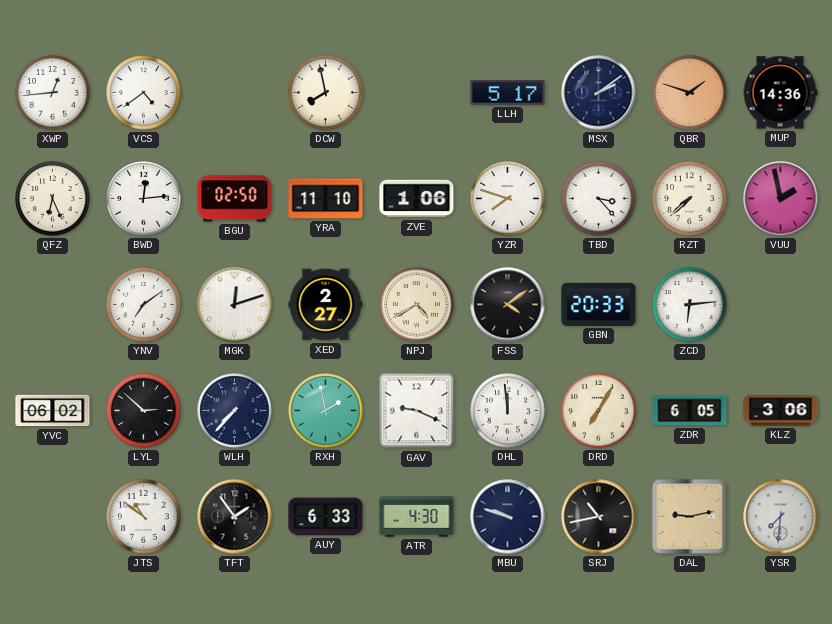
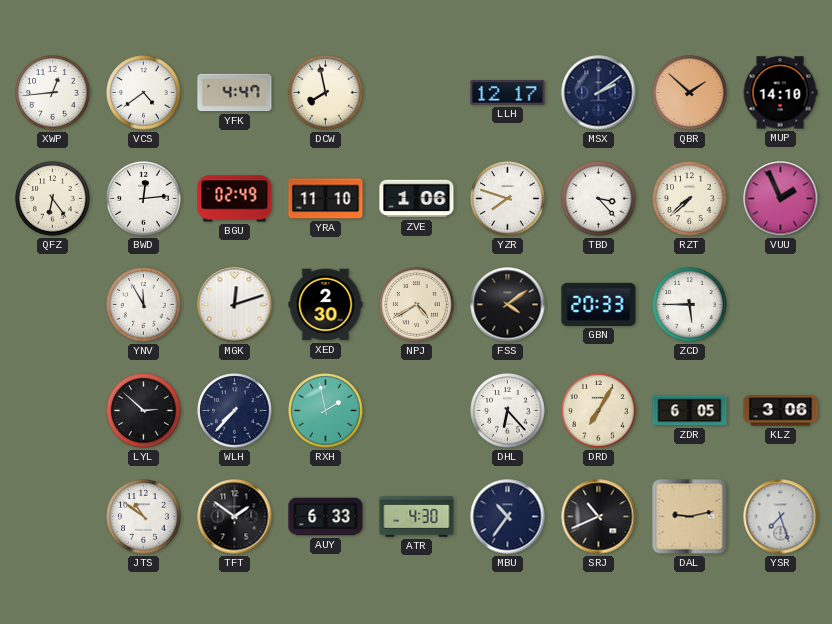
YFK: none -> 4:47
LLH: 5:17 -> 12:17
QBR: 1:48 -> 1:52
MUP: 14:36 -> 14:10
QFZ: 6:26 -> 6:24
BGU: 02:50 -> 02:49
VUU: 1:58 -> 1:56
YNV: 7:09 -> 11:55
XED: 2:27 -> 2:30
ZCD: 6:14 -> 5:45
YVC: 06:02 -> none
GAV: 9:19 -> none
DHL: 11:59 -> 6:23
TFT: 1:54 -> 1:51
MBU: 9:48 -> 10:36
SRJ: 10:43 -> 10:41
YSR: 7:31 -> 7:27
